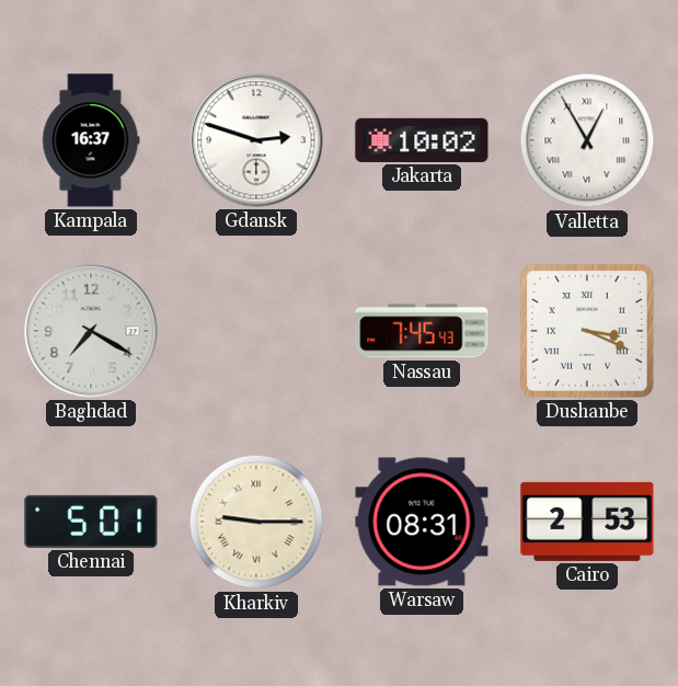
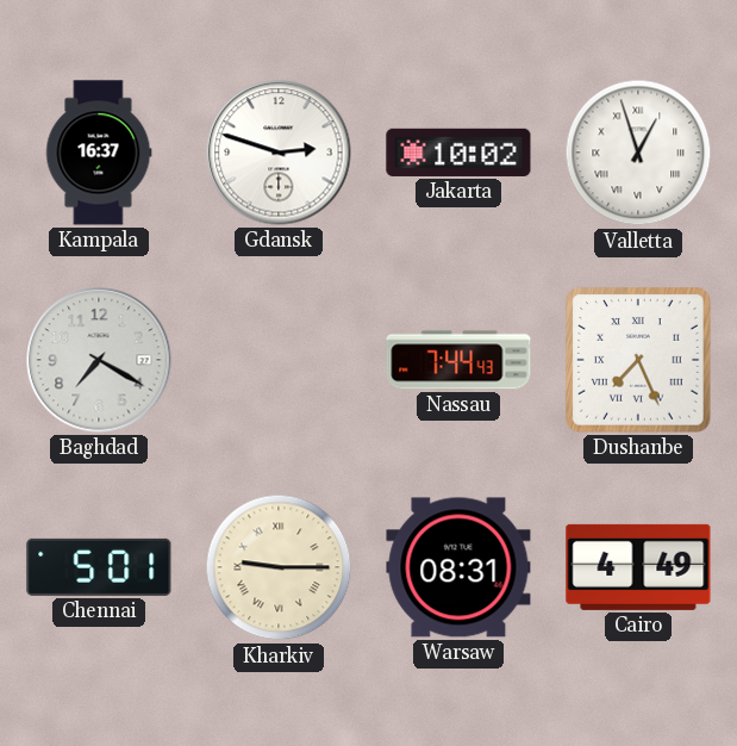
Valletta: 12:55 -> 12:57
Nassau: 7:45 -> 7:44
Dushanbe: 3:19 -> 7:26
Cairo: 2:53 -> 4:49
